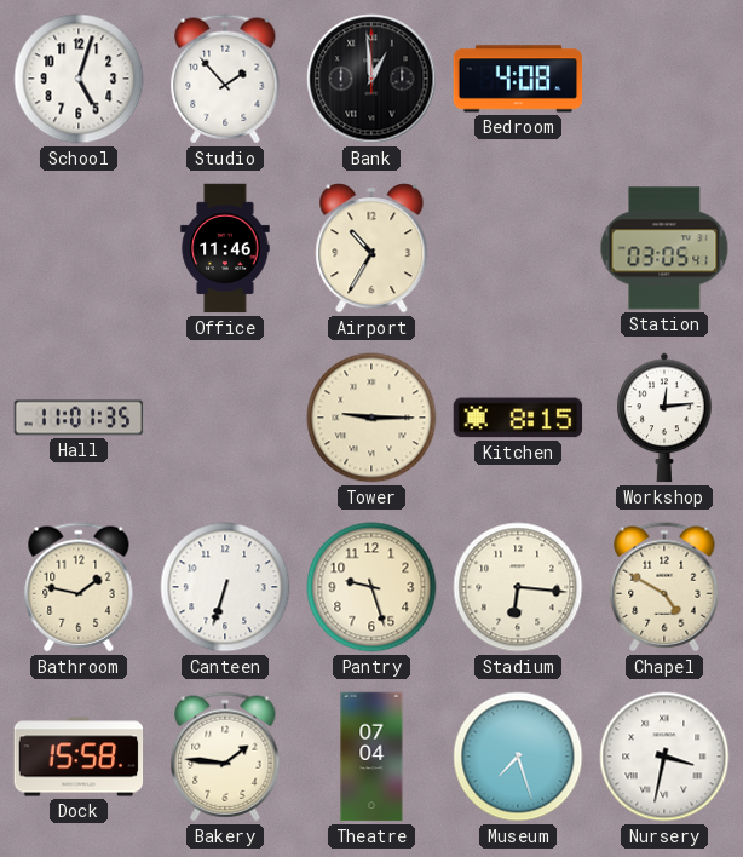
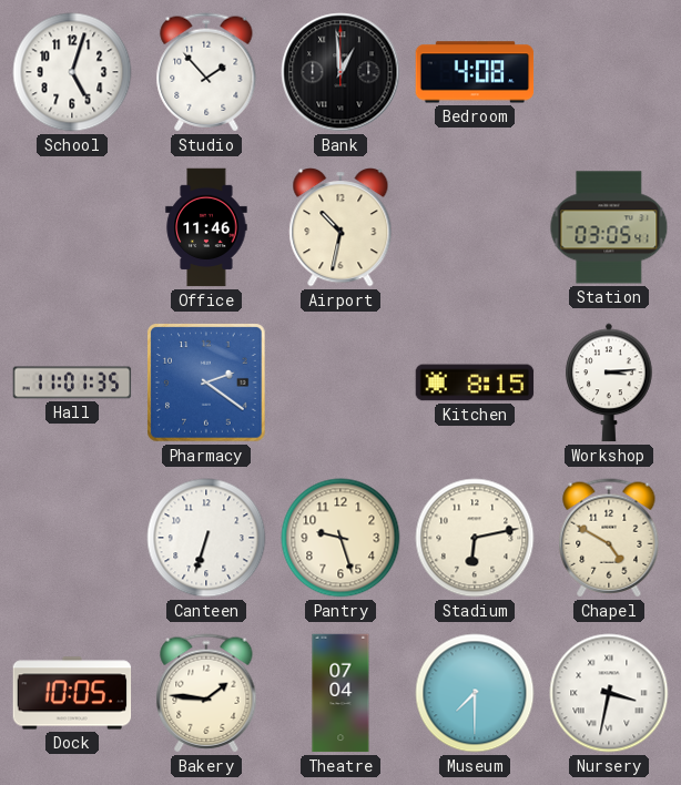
Airport: 10:35 -> 10:32
Pharmacy: none -> 2:21
Tower: 9:15 -> none
Workshop: 12:14 -> 3:14
Bathroom: 1:47 -> none
Stadium: 6:16 -> 6:13
Dock: 15:58 -> 10:05
Museum: 7:27 -> 7:30
